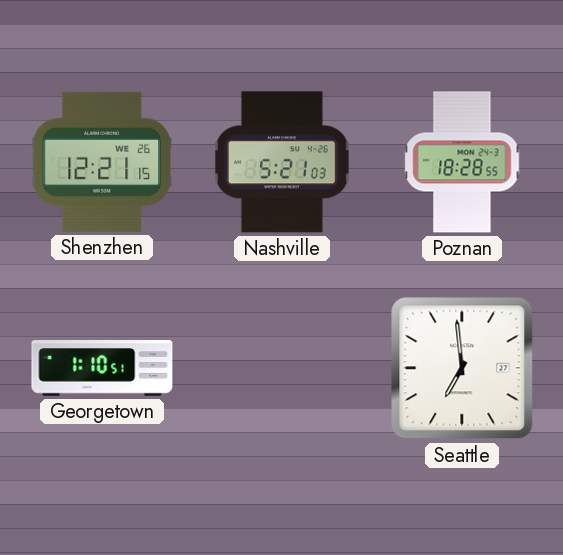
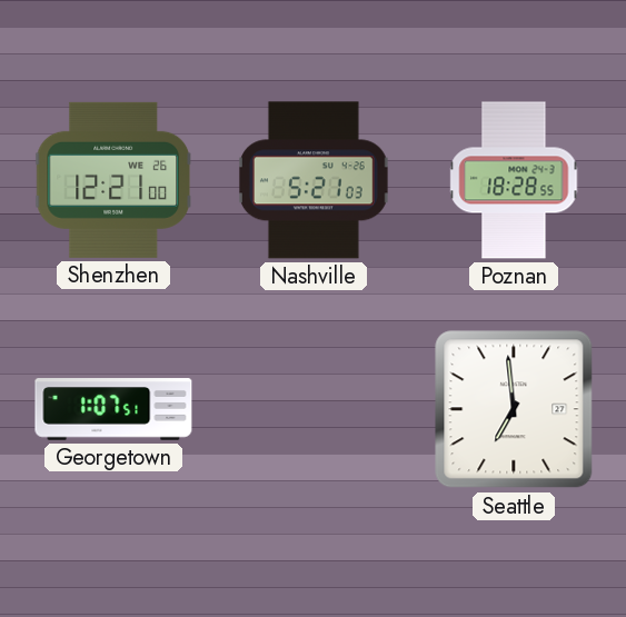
Shenzhen: 12:21:15 -> 12:21:00
Georgetown: 1:10 -> 1:07
